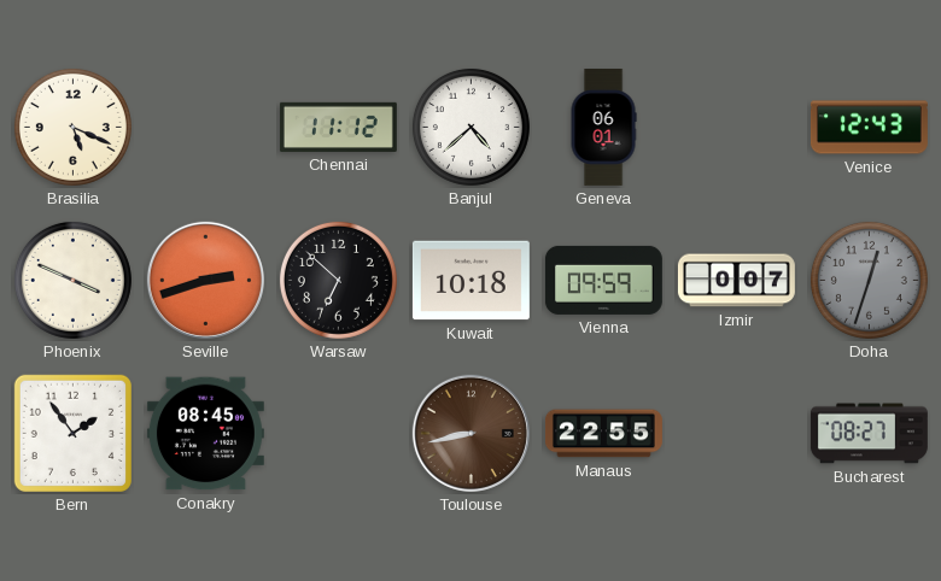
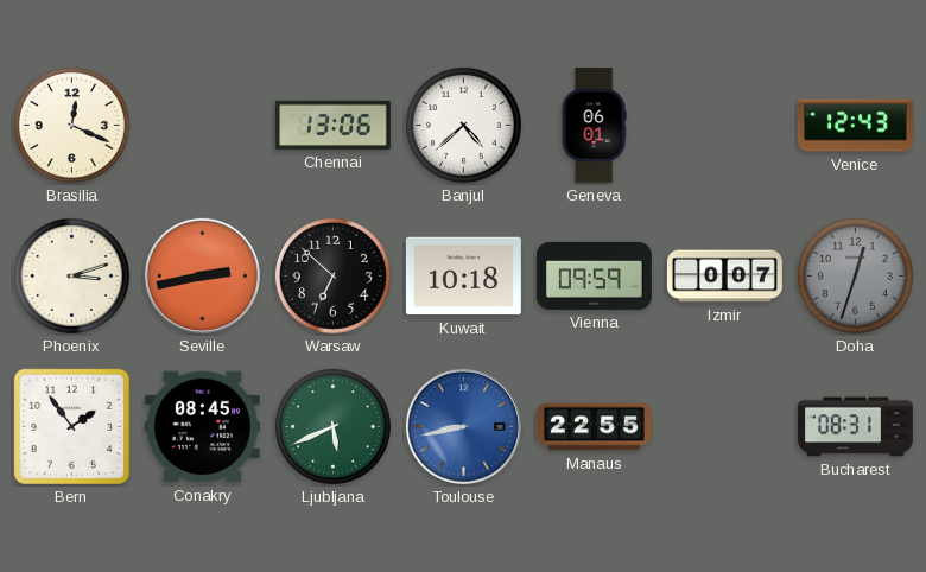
Brasilia: 5:19 -> 12:19
Chennai: 11:12 -> 13:06
Phoenix: 3:49 -> 3:12
Seville: 2:42 -> 2:43
Ljubljana: none -> 5:41
Toulouse dial: brown -> blue
Bucharest: 08:27 -> 08:31
